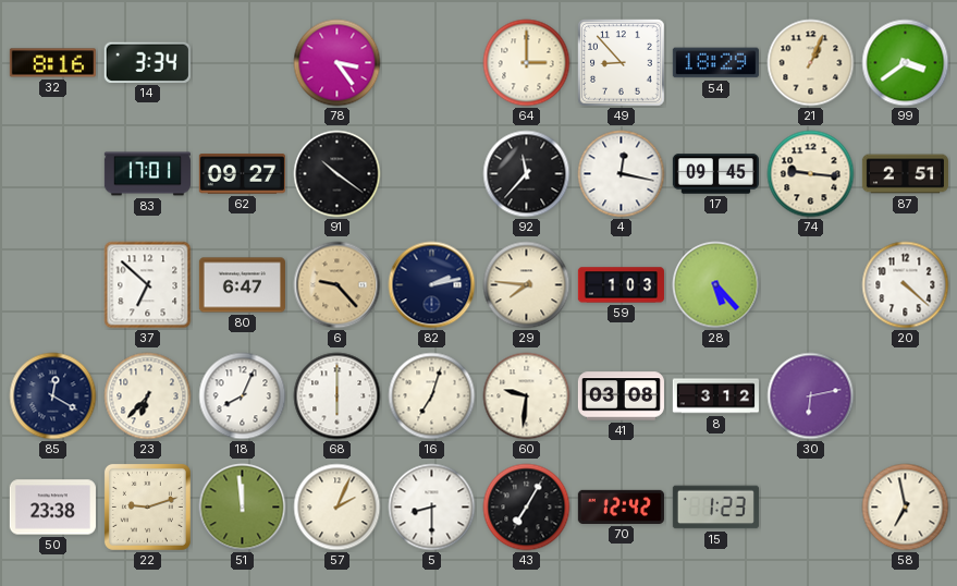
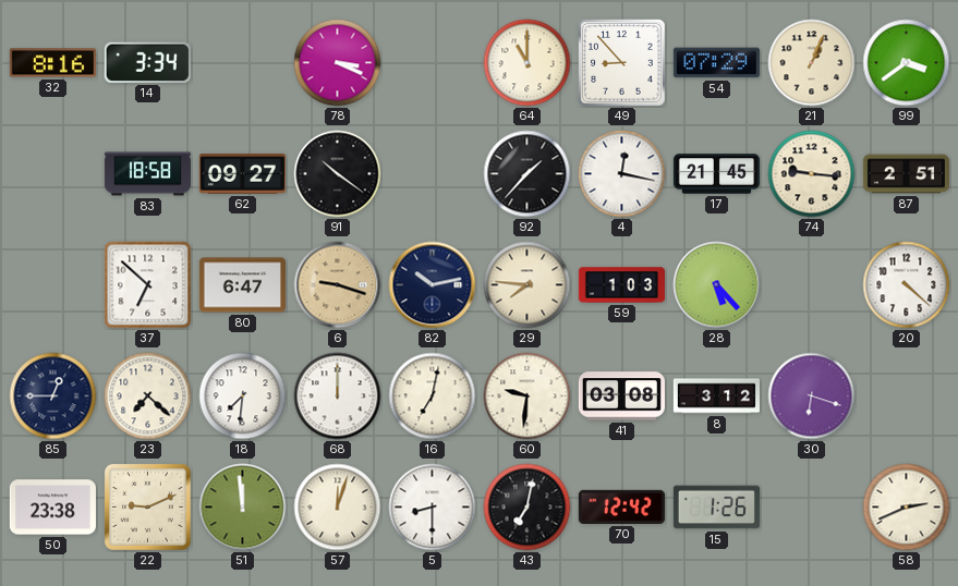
78: 3:24 -> 3:19
64: 3:00 -> 11:00
54: 18:29 -> 07:29
83: 17:01 -> 18:58
92: 11:37 -> 1:37
17: 09:45 -> 21:45
6: 9:23 -> 9:18
82: 2:13 -> 10:13
85: 12:20 -> 12:45
23: 6:37 -> 7:22
18: 8:04 -> 7:31
68: 6:00 -> 12:00
16: 7:03 -> 7:02
30: 6:13 -> 6:18
22: 9:12 -> 9:11
57: 2:04 -> 12:03
43: 7:05 -> 7:02
15: 1:23 -> 1:26
58: 6:58 -> 2:41
